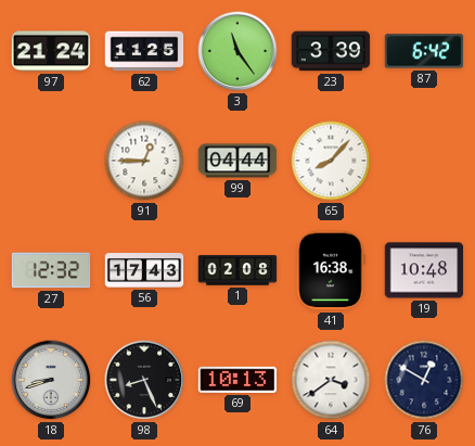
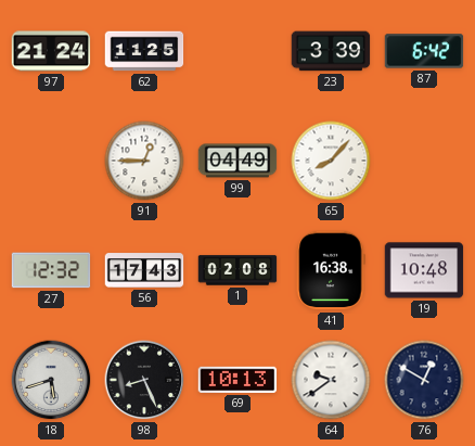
3: 11:24 -> none
99: 04:44 -> 04:49
18: 8:42 -> 5:42
64: 3:39 -> 9:39
